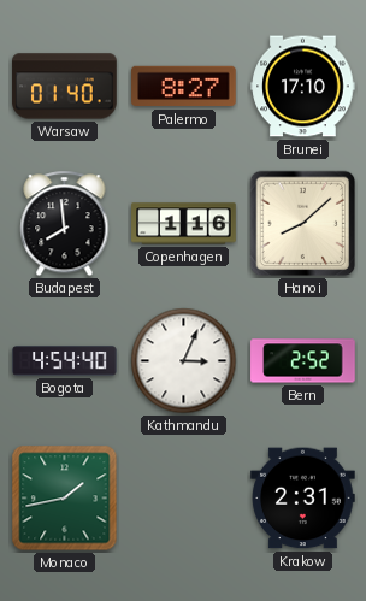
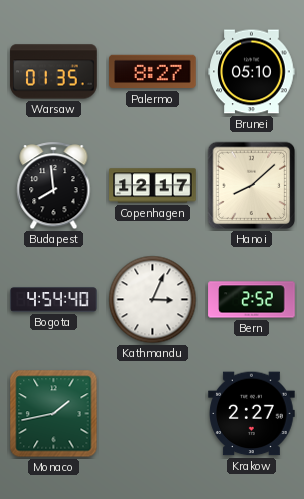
Warsaw: 01:40 -> 01:35
Brunei: 17:10 -> 05:10
Copenhagen: 1:16 -> 12:17
Krakow: 2:31 -> 2:27
